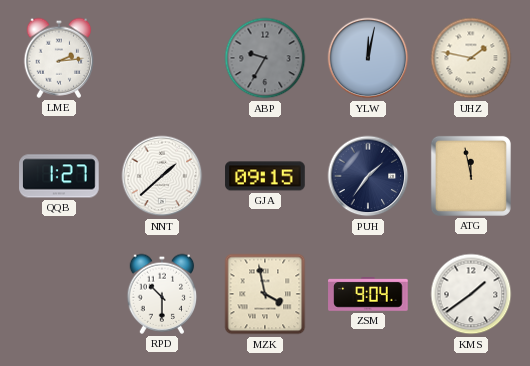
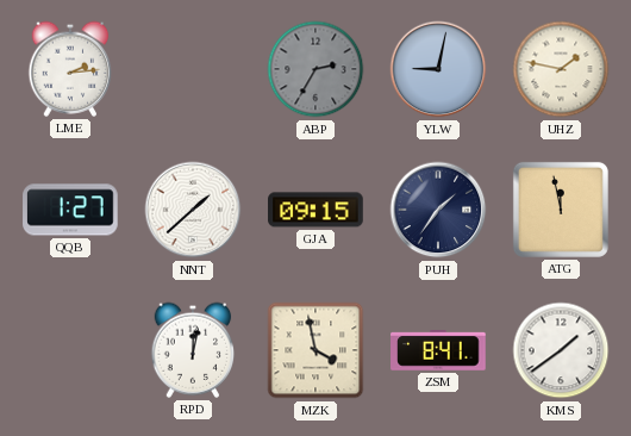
ABP: 9:35 -> 2:35
YLW: 12:02 -> 9:02
RPD: 10:30 -> 12:02
ZSM: 9:04 -> 8:41
